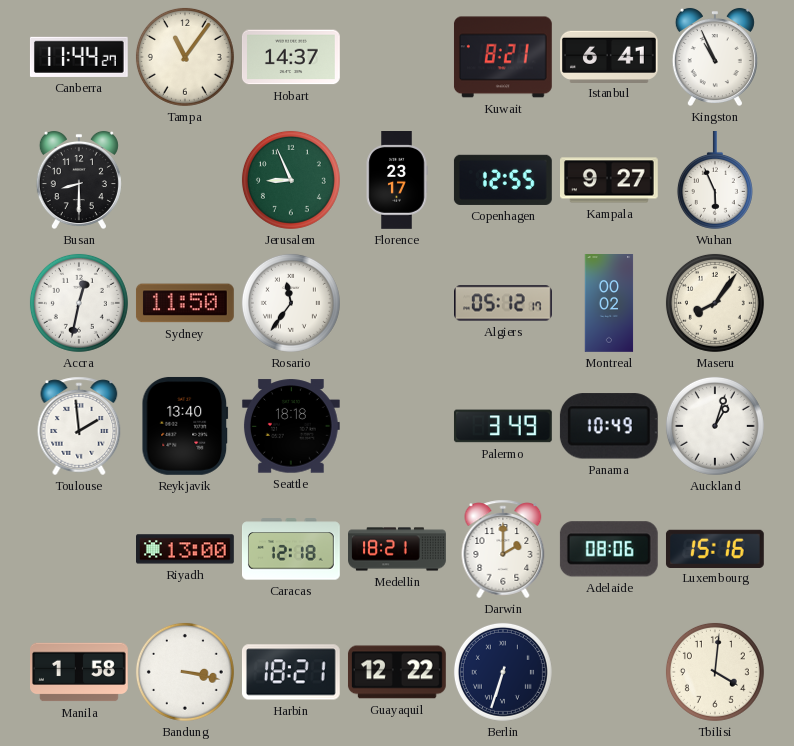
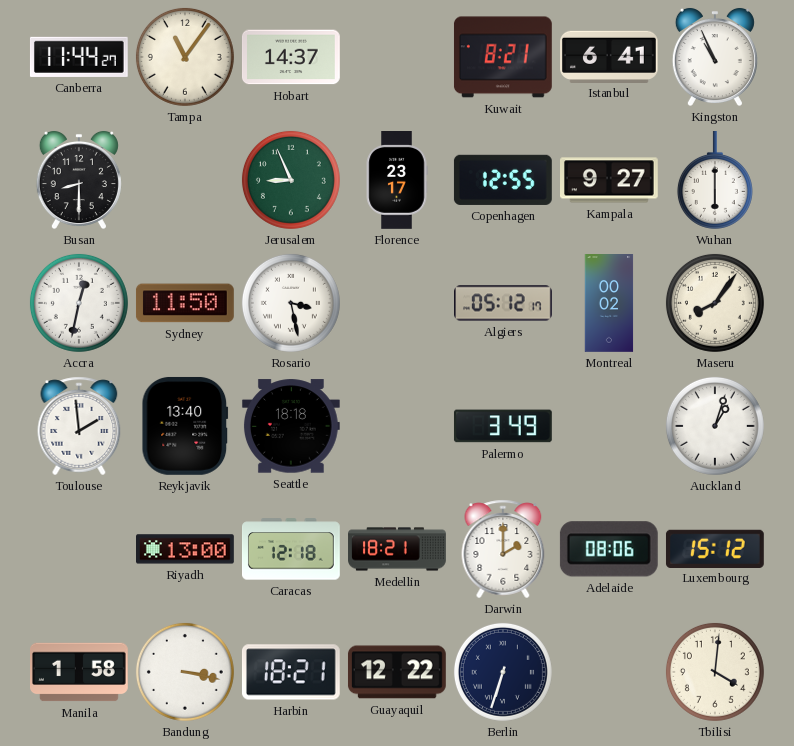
Wuhan: 5:56 -> 6:00
Rosario: 11:36 -> 3:28
Panama: 10:49 -> none
Luxembourg: 15:16 -> 15:12
